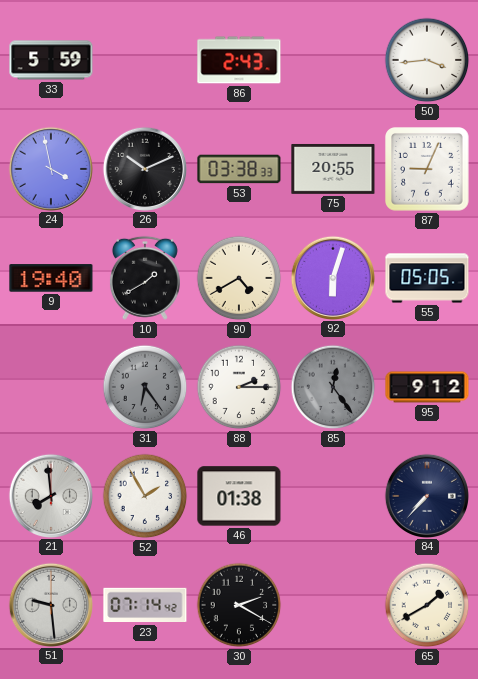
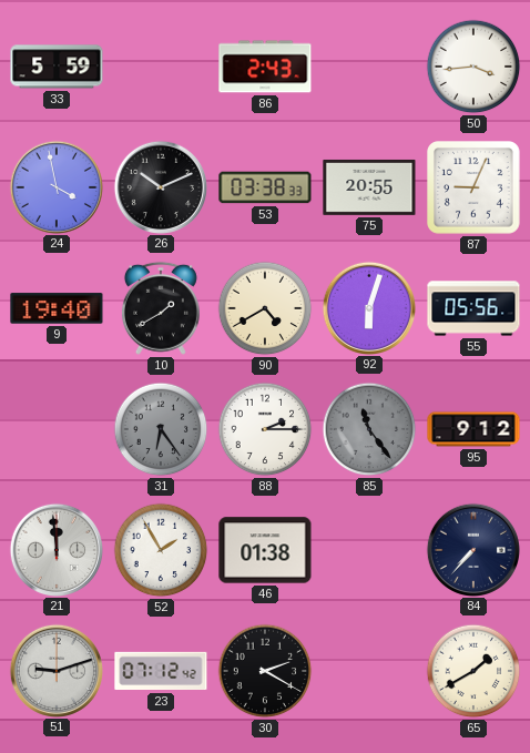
55: 05:05 -> 05:56
85: 12:24 -> 11:24
21: 7:59 -> 11:59
51: 9:29 -> 9:12
23: 07:14 -> 07:12
